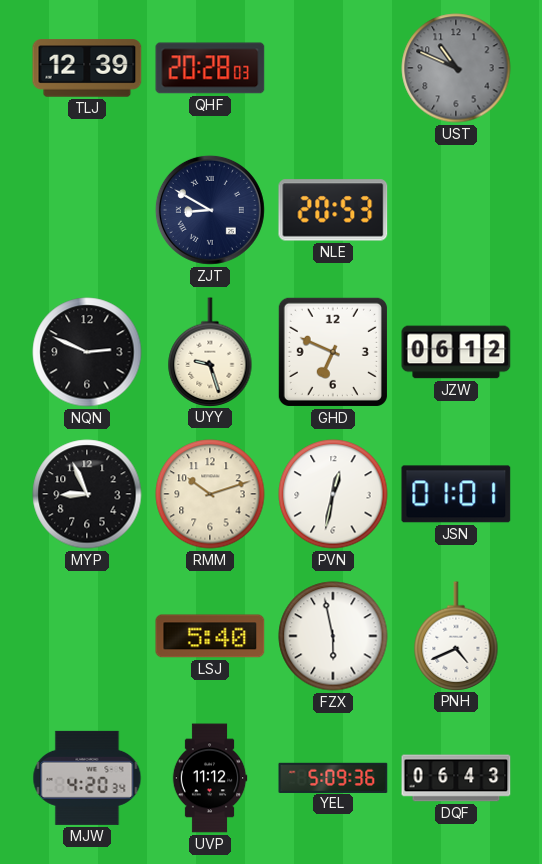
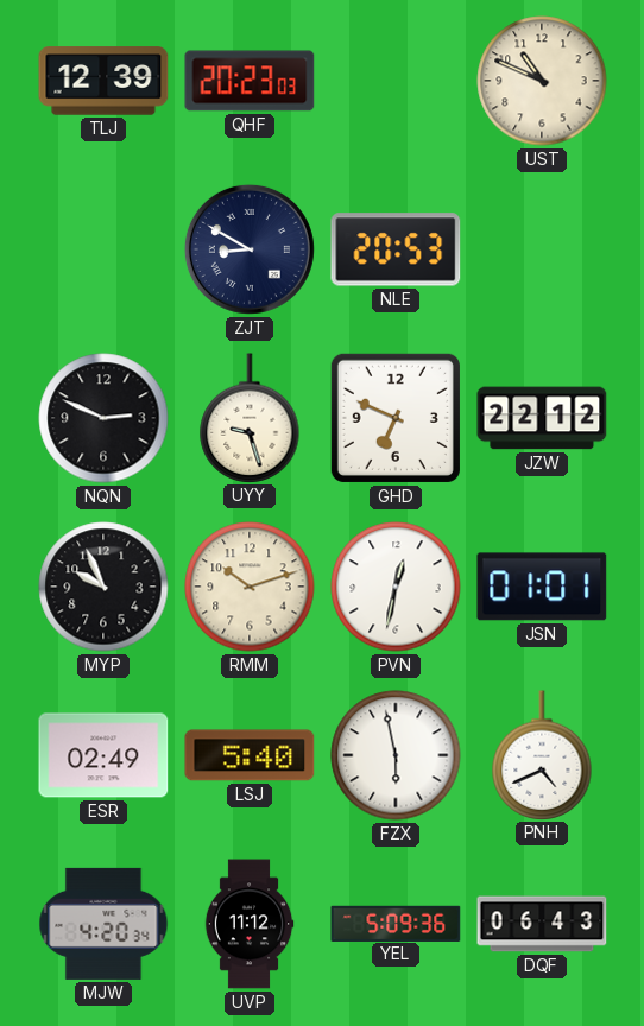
QHF: 20:28 -> 20:23
UST dial: grey -> cream
JZW: 06:12 -> 22:12
MYP: 8:56 -> 9:56
ESR: none -> 02:49
